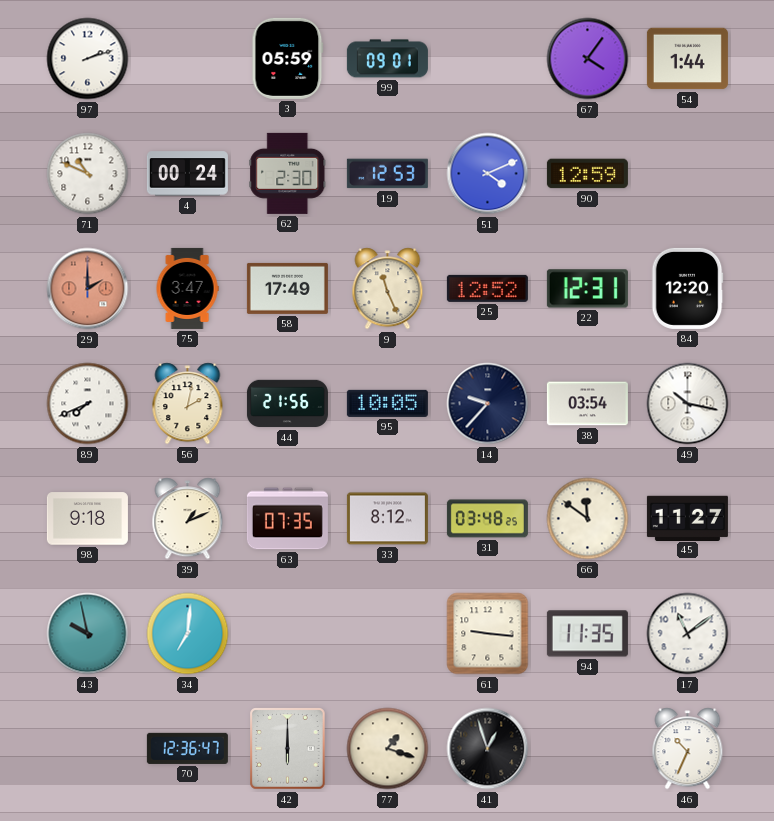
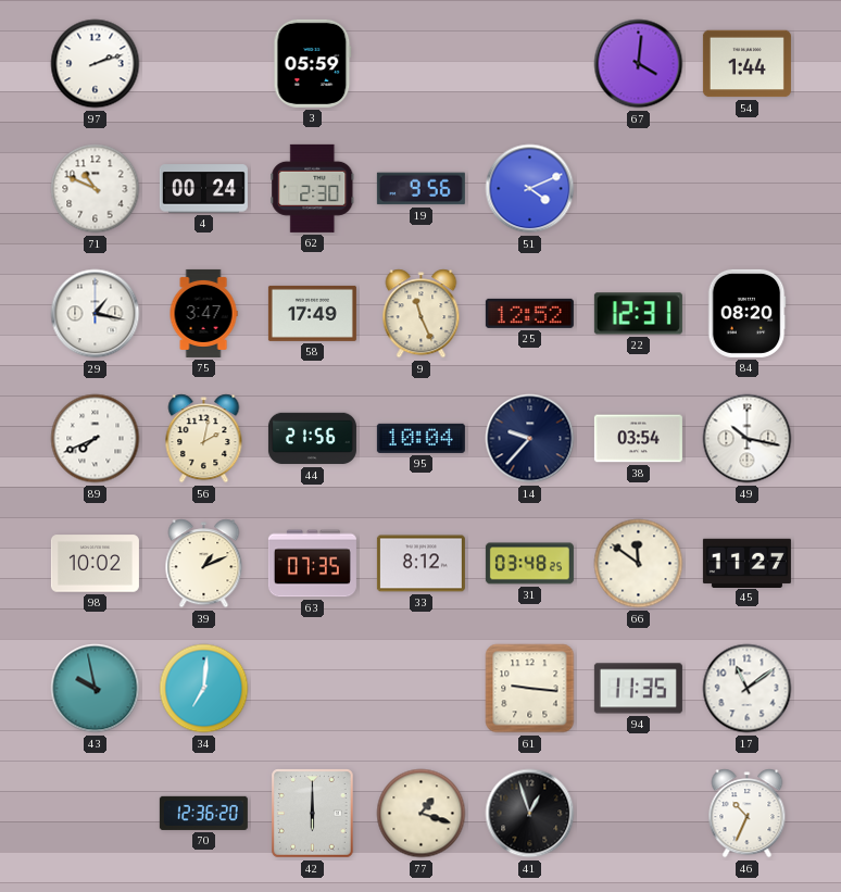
99: 09:01 -> none
67: 4:06 -> 4:01
19: 12:53 -> 9:56
90: 12:59 -> none
29: 2:00 -> 1:17
29 dial: salmon -> white
84: 12:20 -> 08:20
95: 10:05 -> 10:04
98: 9:18 -> 10:02
70: 12:36:47 -> 12:36:20
